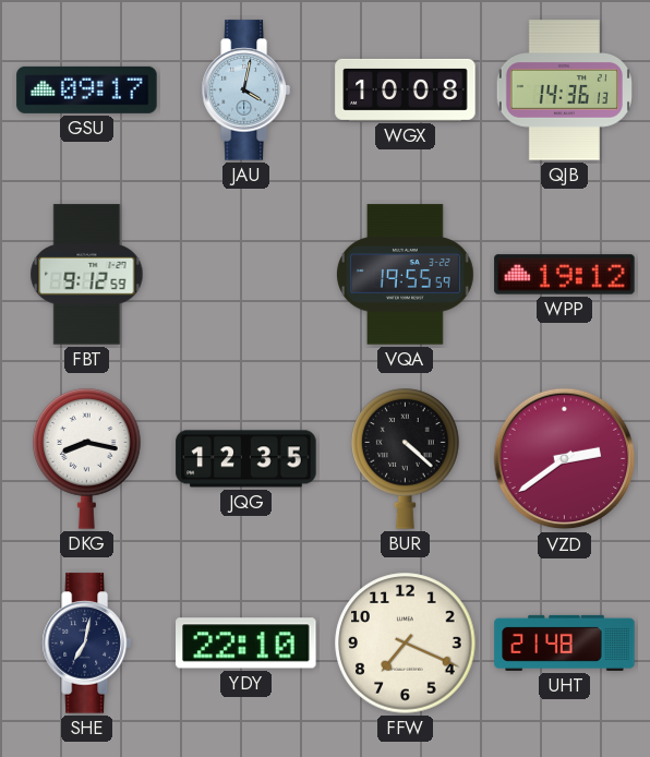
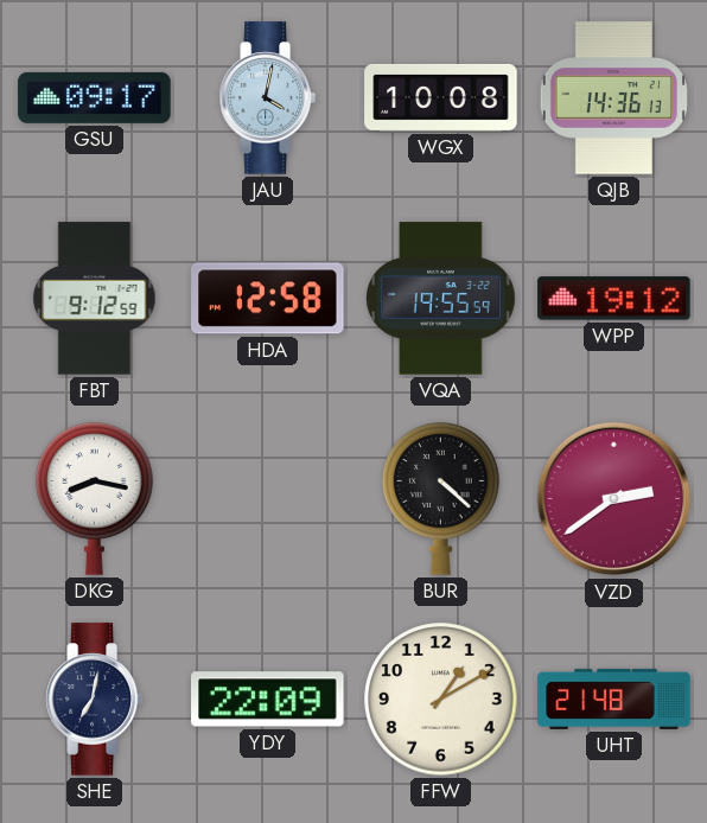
HDA: none -> 12:58
JQG: 12:35 -> none
YDY: 22:10 -> 22:09
FFW: 7:19 -> 1:10
